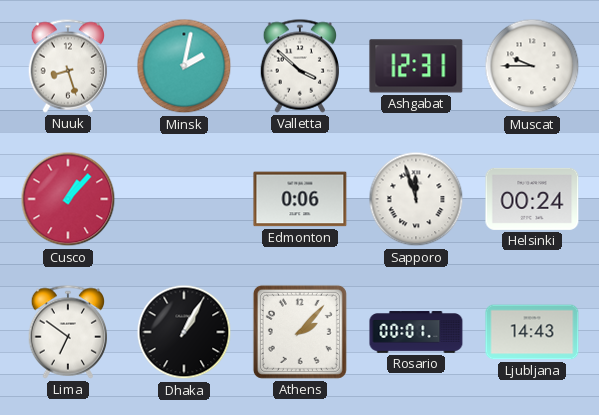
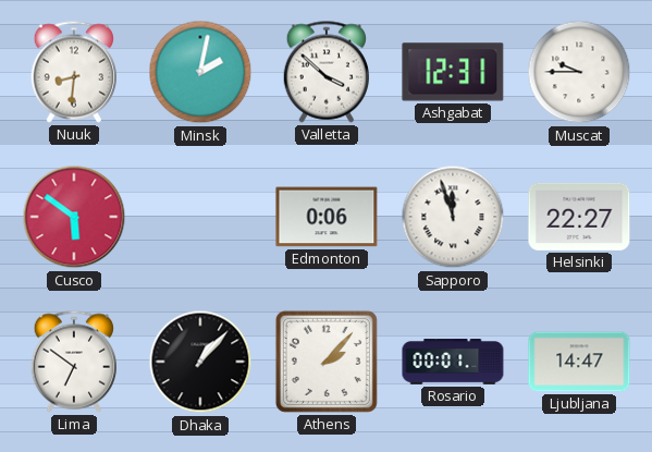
Nuuk: 8:27 -> 8:31
Cusco: 1:07 -> 5:51
Helsinki: 00:24 -> 22:27
Dhaka: 1:05 -> 1:07
Ljubljana: 14:43 -> 14:47
